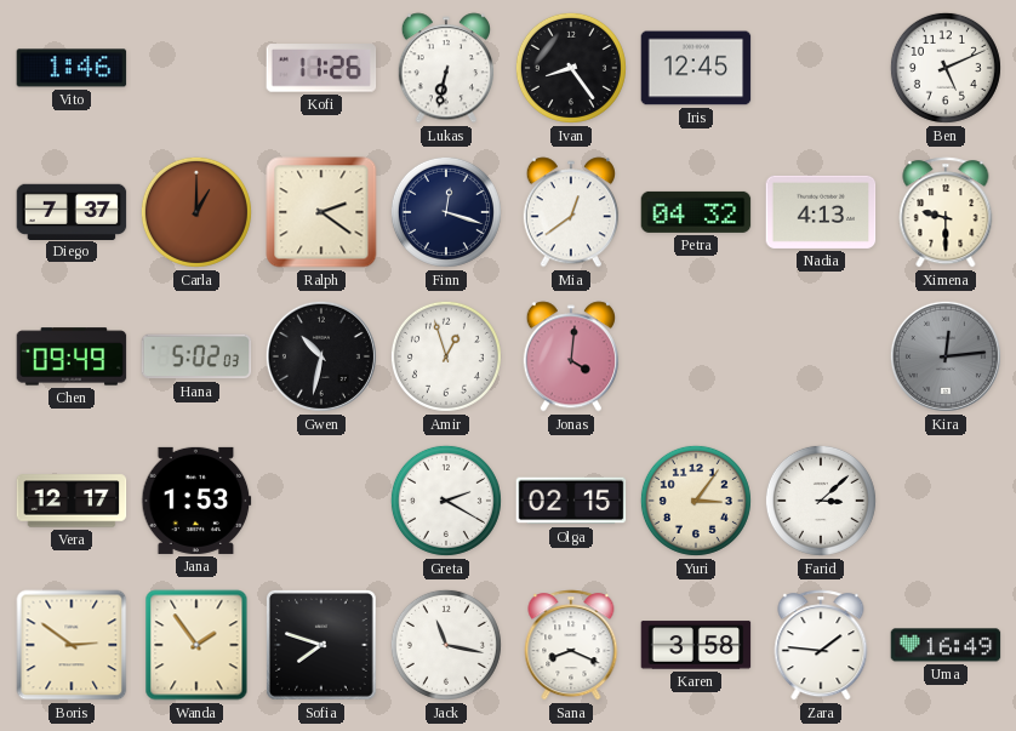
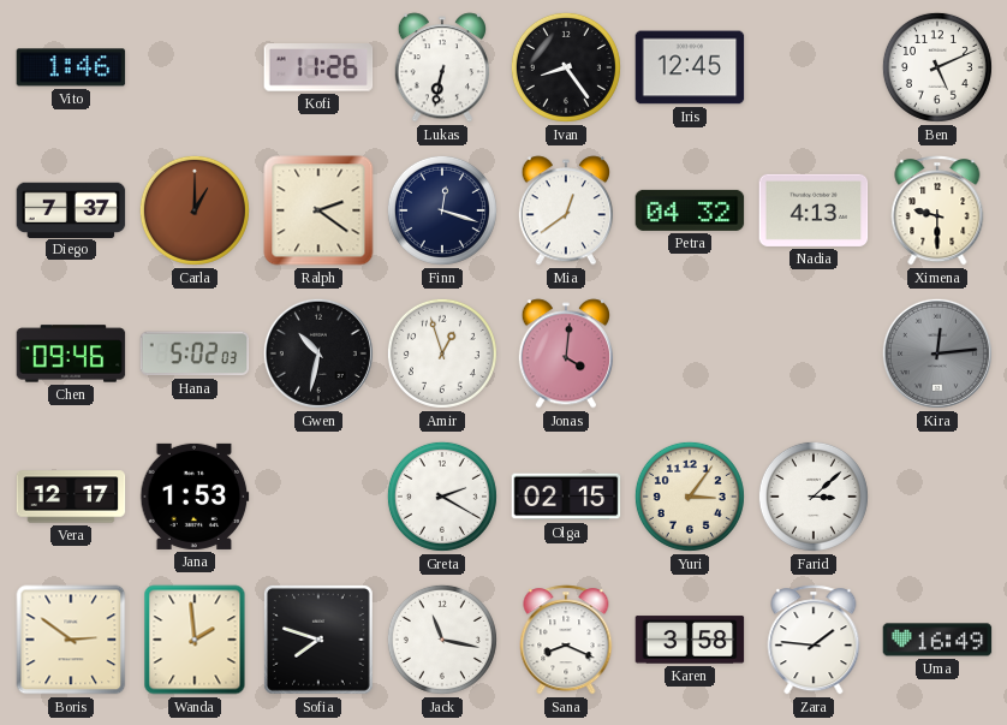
Chen: 09:49 -> 09:46
Wanda: 1:54 -> 1:59
